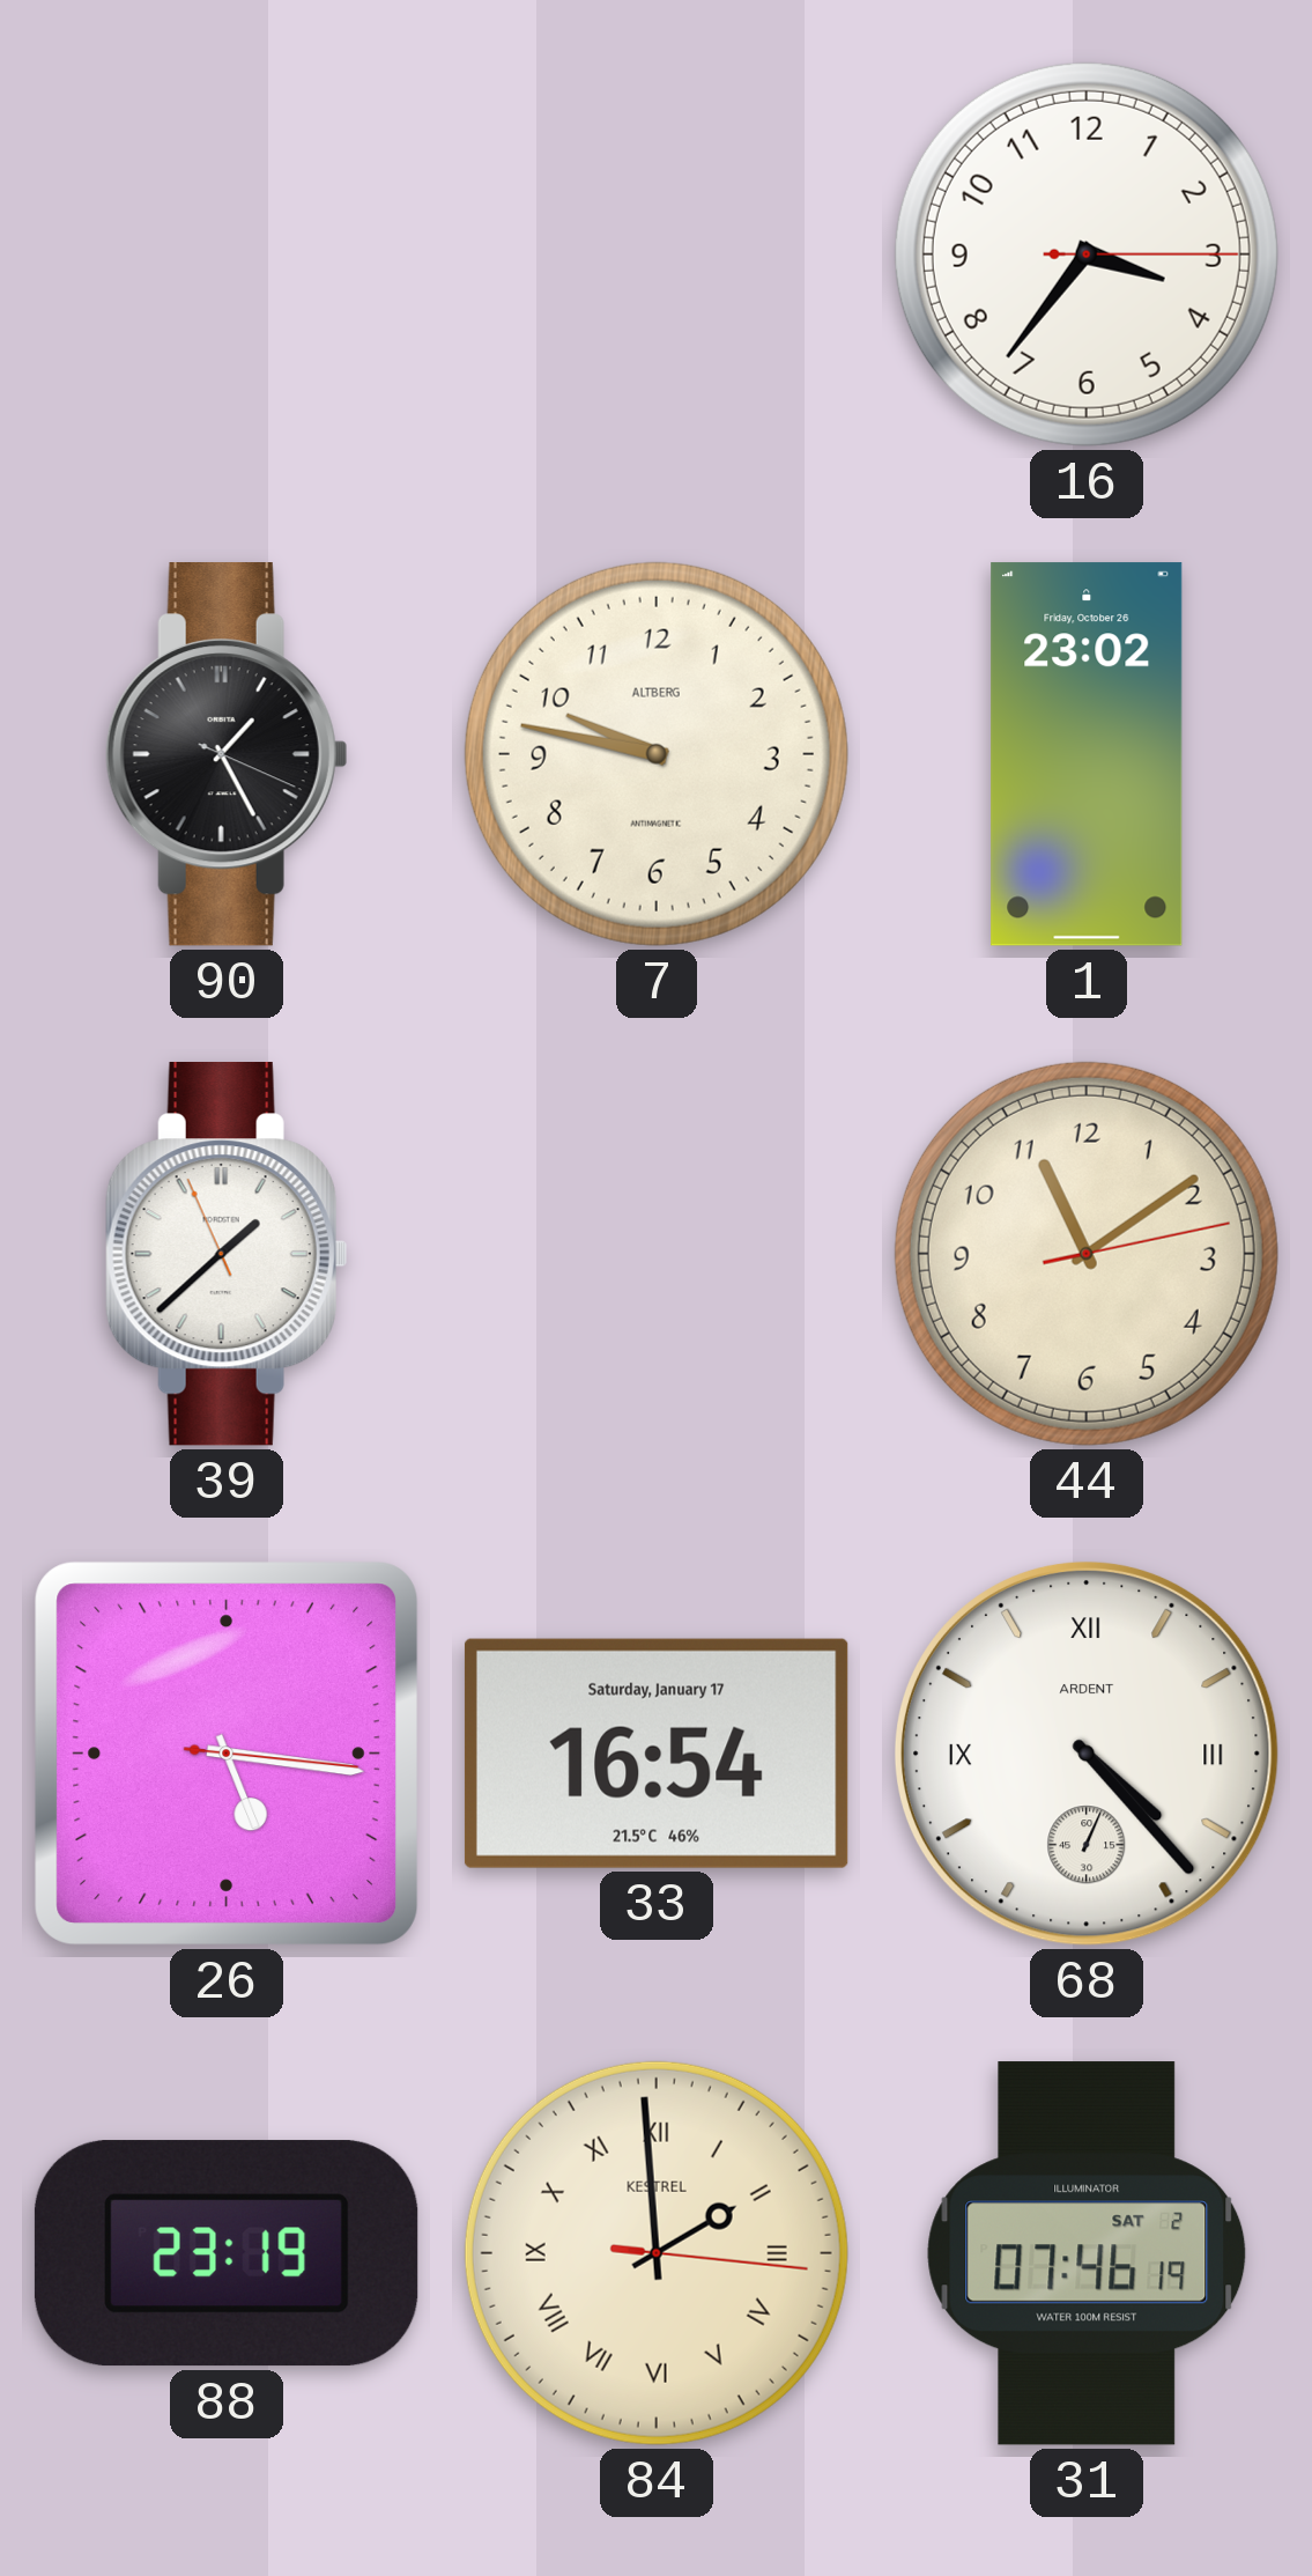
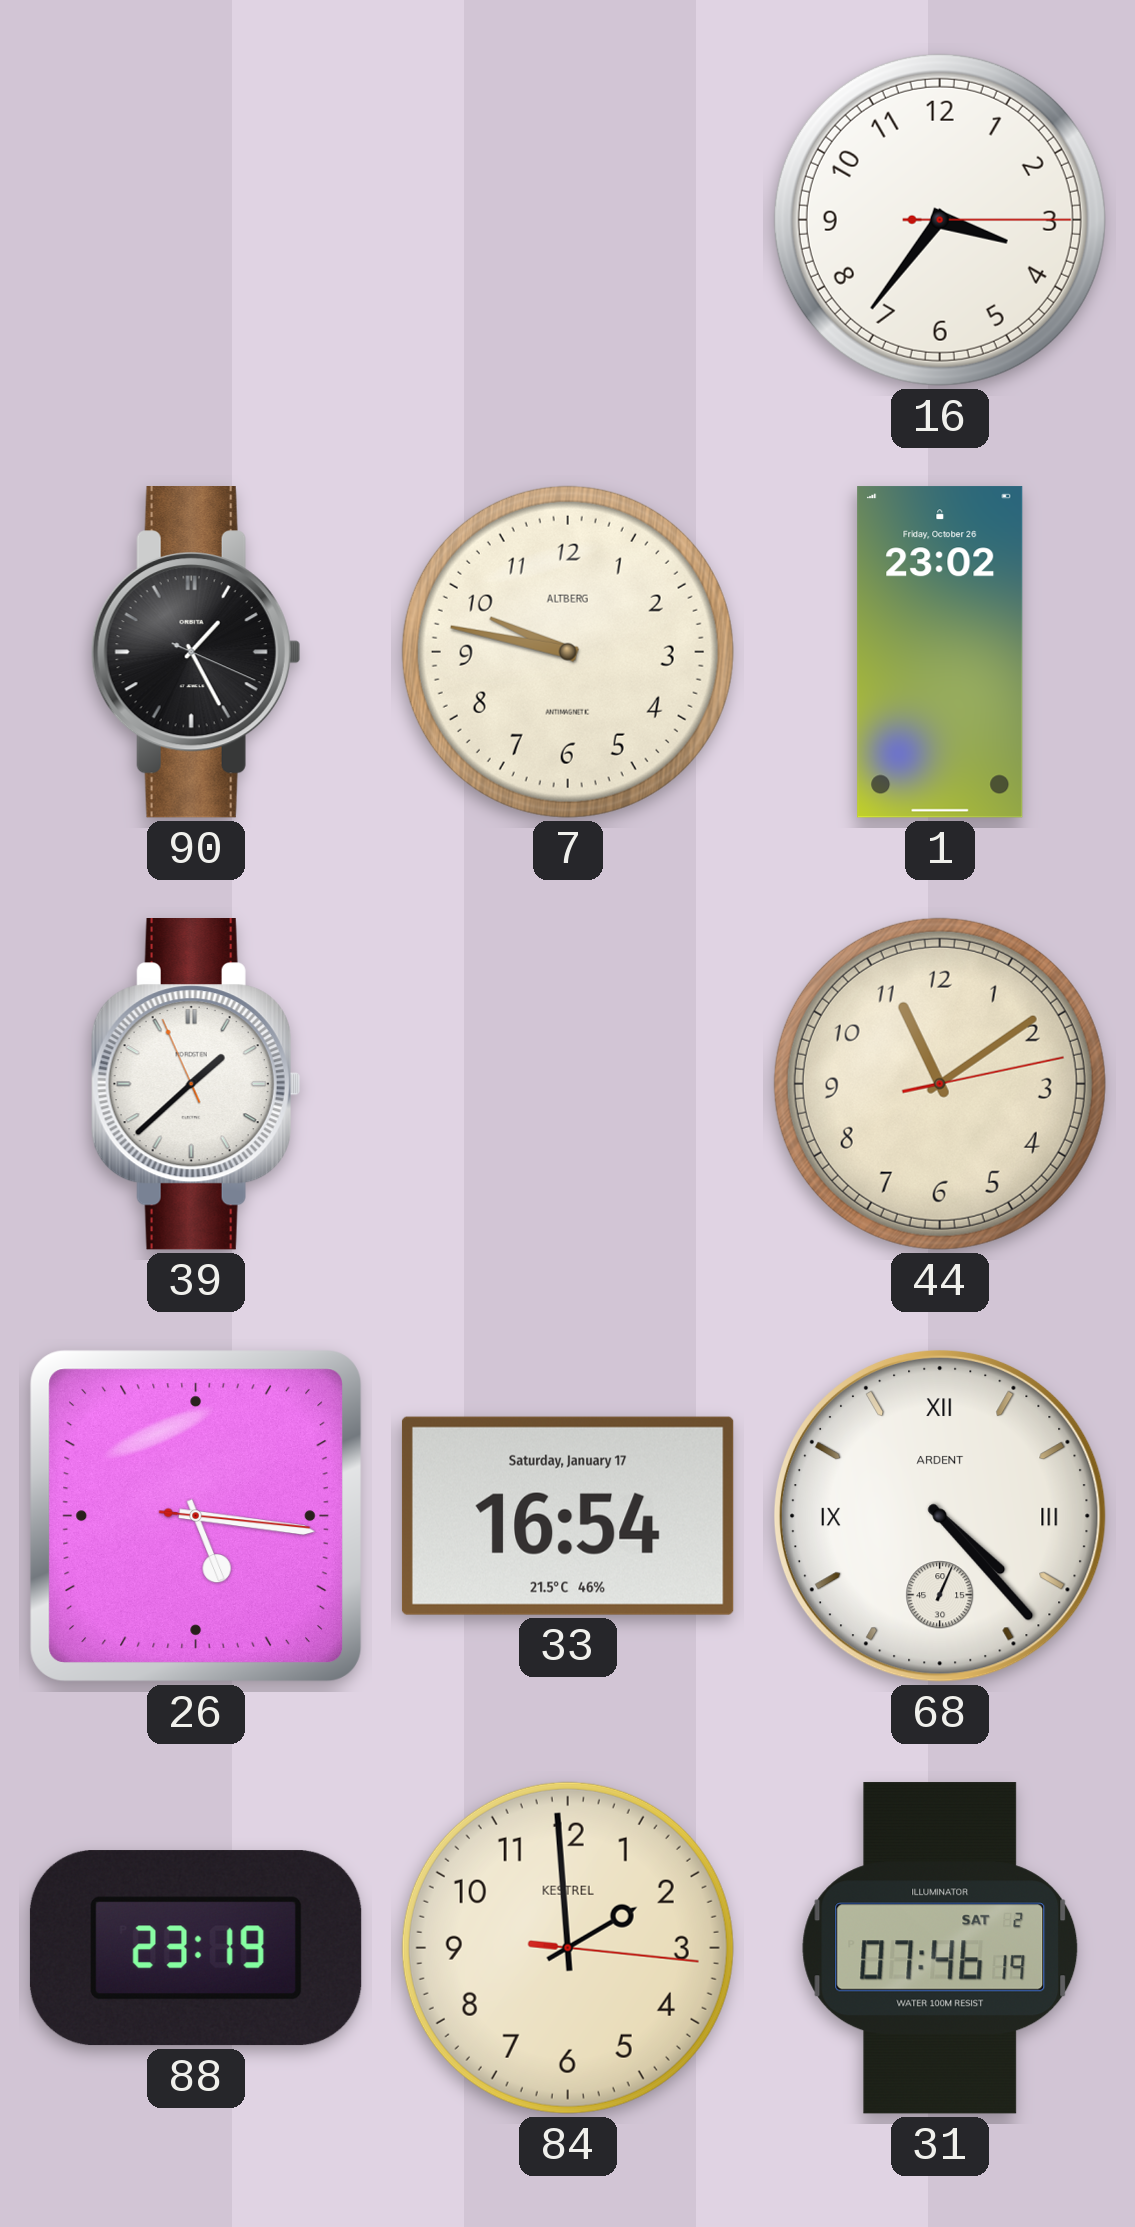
84 numerals: Roman -> Arabic
